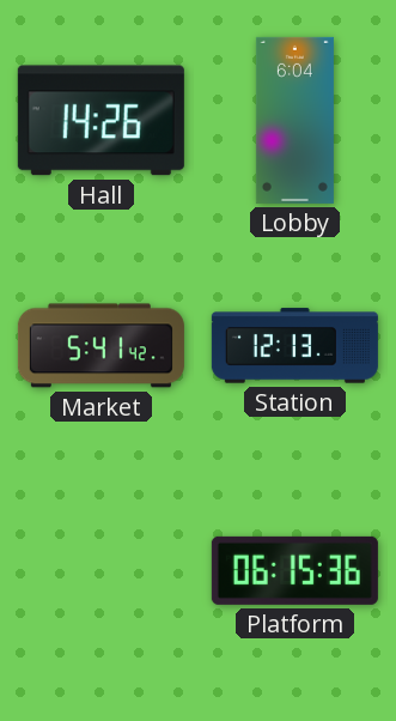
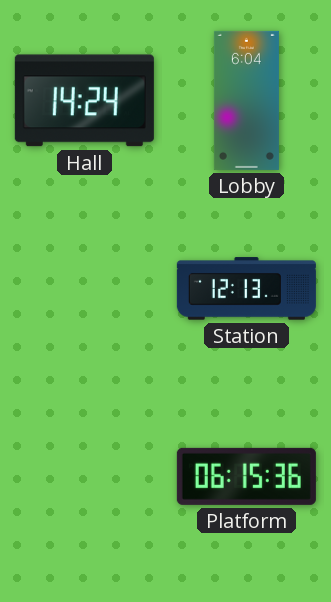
Hall: 14:26 -> 14:24
Market: 5:41 -> none
